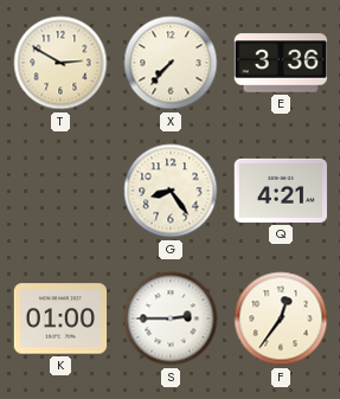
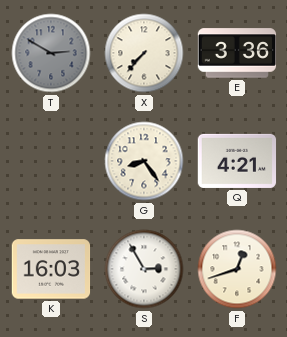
T dial: cream -> grey
K: 01:00 -> 16:03
S: 2:45 -> 2:55
F: 12:36 -> 12:42
